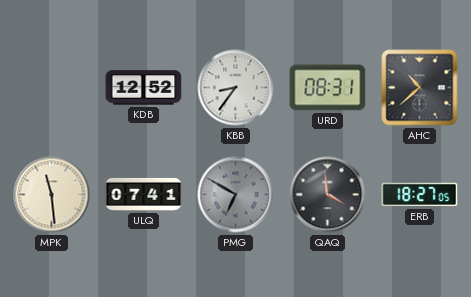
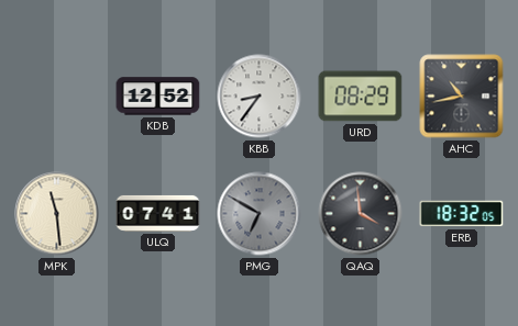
URD: 08:31 -> 08:29
AHC: 10:38 -> 10:43
ERB: 18:27 -> 18:32
